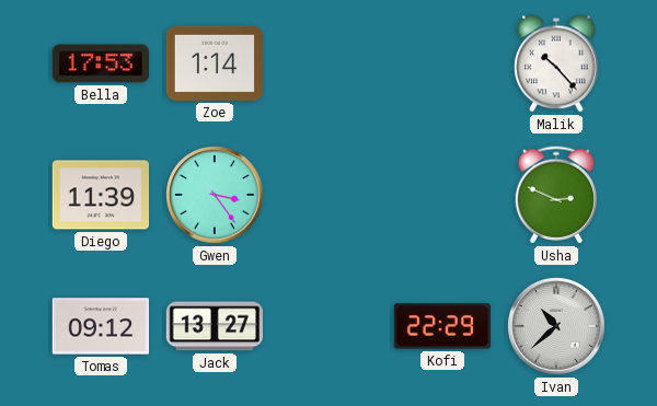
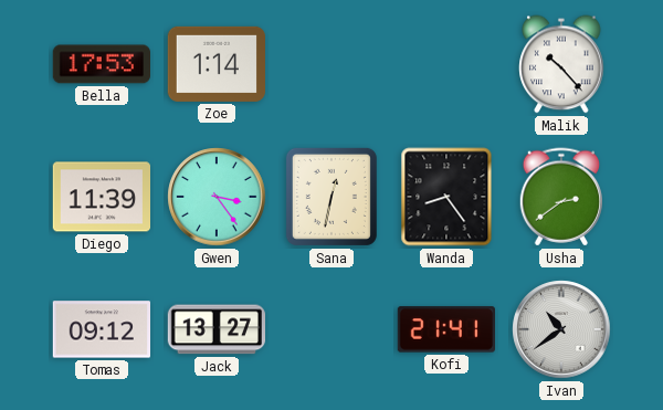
Sana: none -> 12:32
Wanda: none -> 8:24
Usha: 2:49 -> 2:39
Kofi: 22:29 -> 21:41
Ivan: 10:38 -> 10:39
